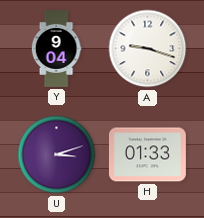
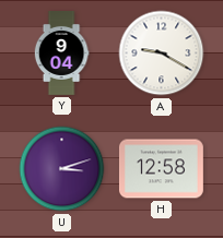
A: 9:18 -> 9:20
H: 01:33 -> 12:58
